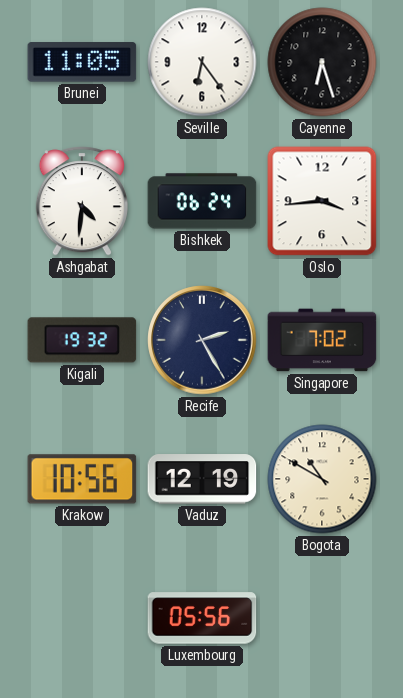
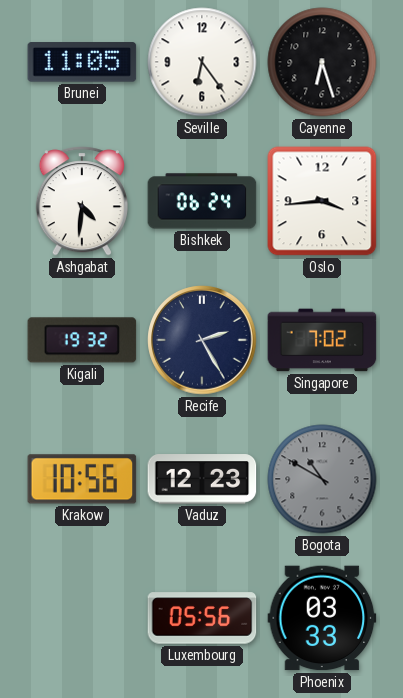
Vaduz: 12:19 -> 12:23
Bogota dial: cream -> grey
Phoenix: none -> 03:33
